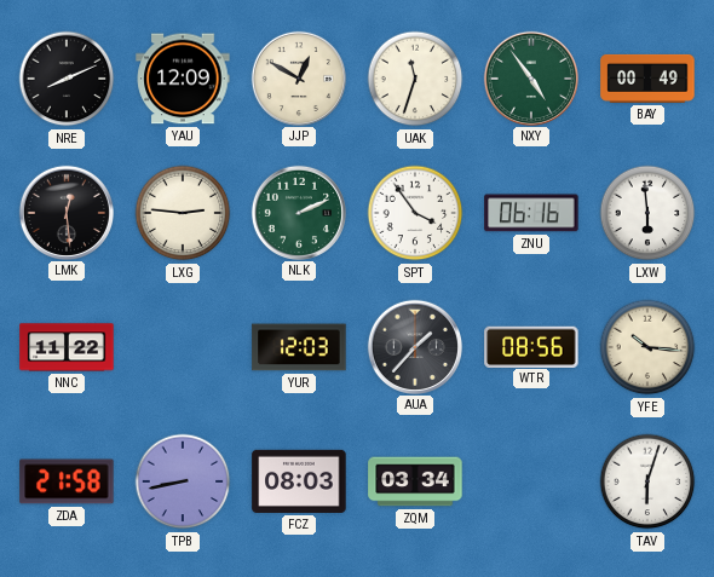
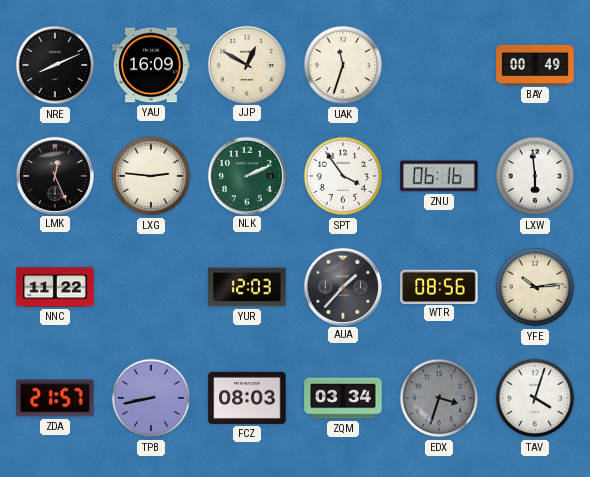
YAU: 12:09 -> 16:09
NXY: 4:54 -> none
LMK: 12:29 -> 12:26
YFE: 10:16 -> 10:14
ZDA: 21:58 -> 21:57
EDX: none -> 3:33
TAV: 6:03 -> 4:03
